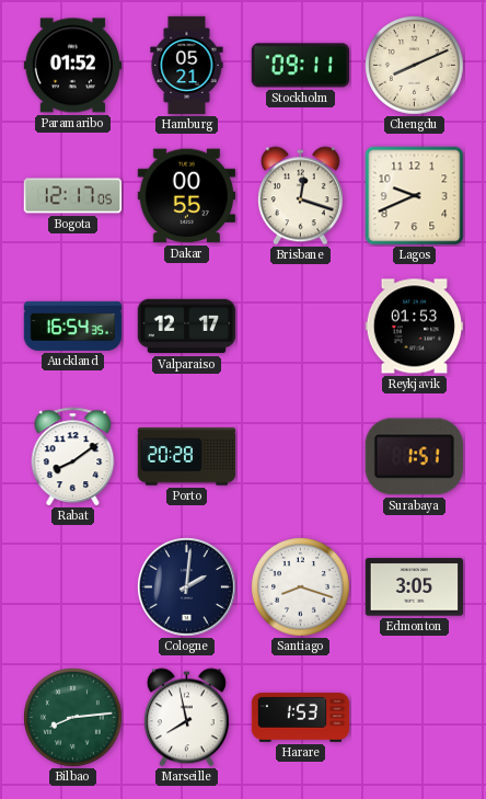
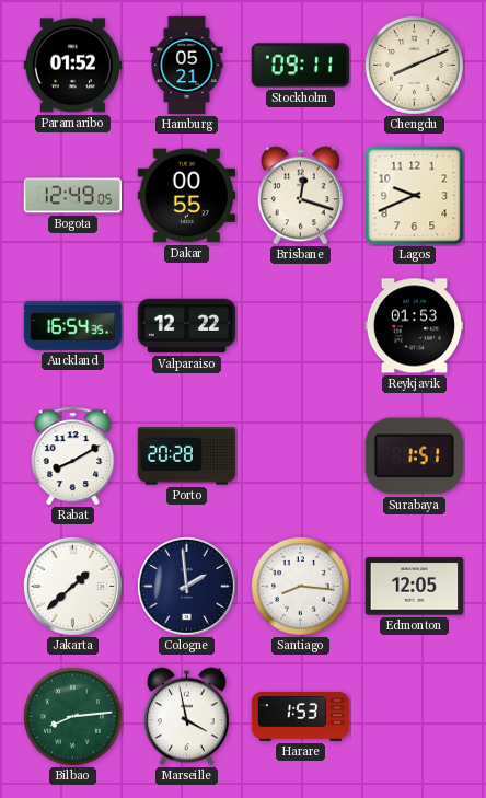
Bogota: 12:17 -> 12:49
Valparaiso: 12:17 -> 12:22
Rabat: 8:09 -> 8:10
Jakarta: none -> 1:38
Cologne: 2:01 -> 1:59
Santiago: 8:18 -> 8:16
Edmonton: 3:05 -> 12:05
Marseille: 7:58 -> 3:58
